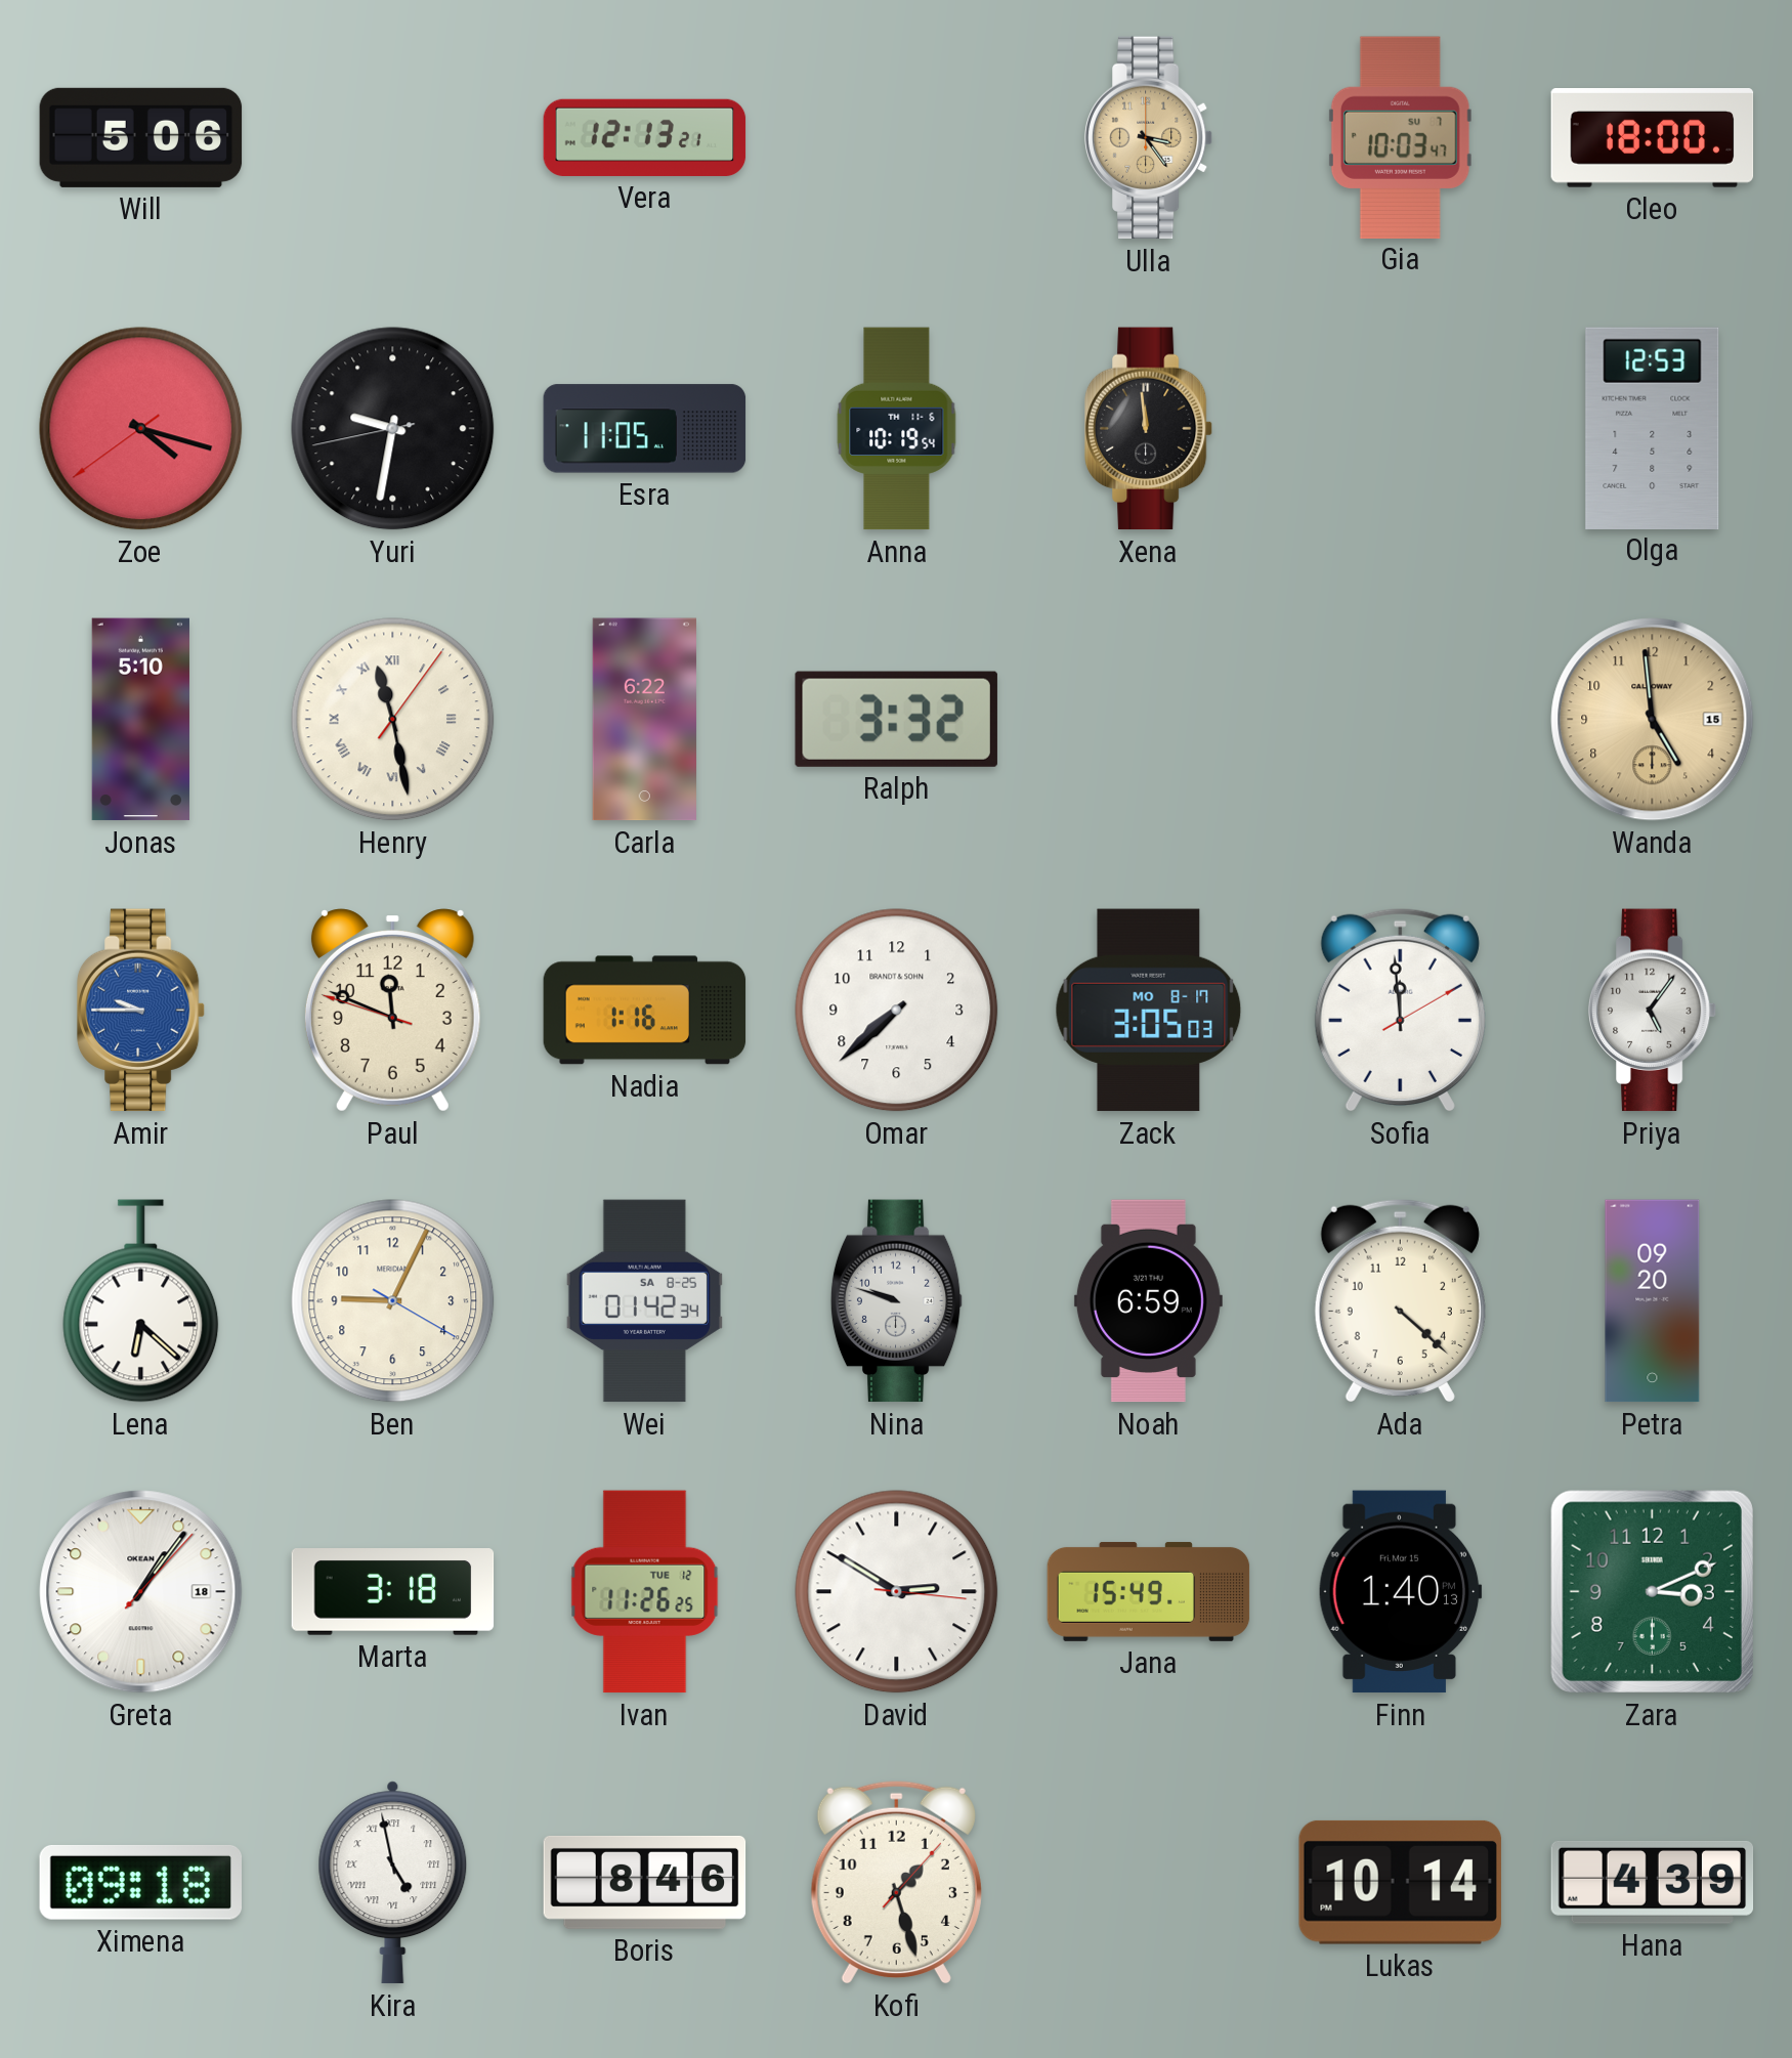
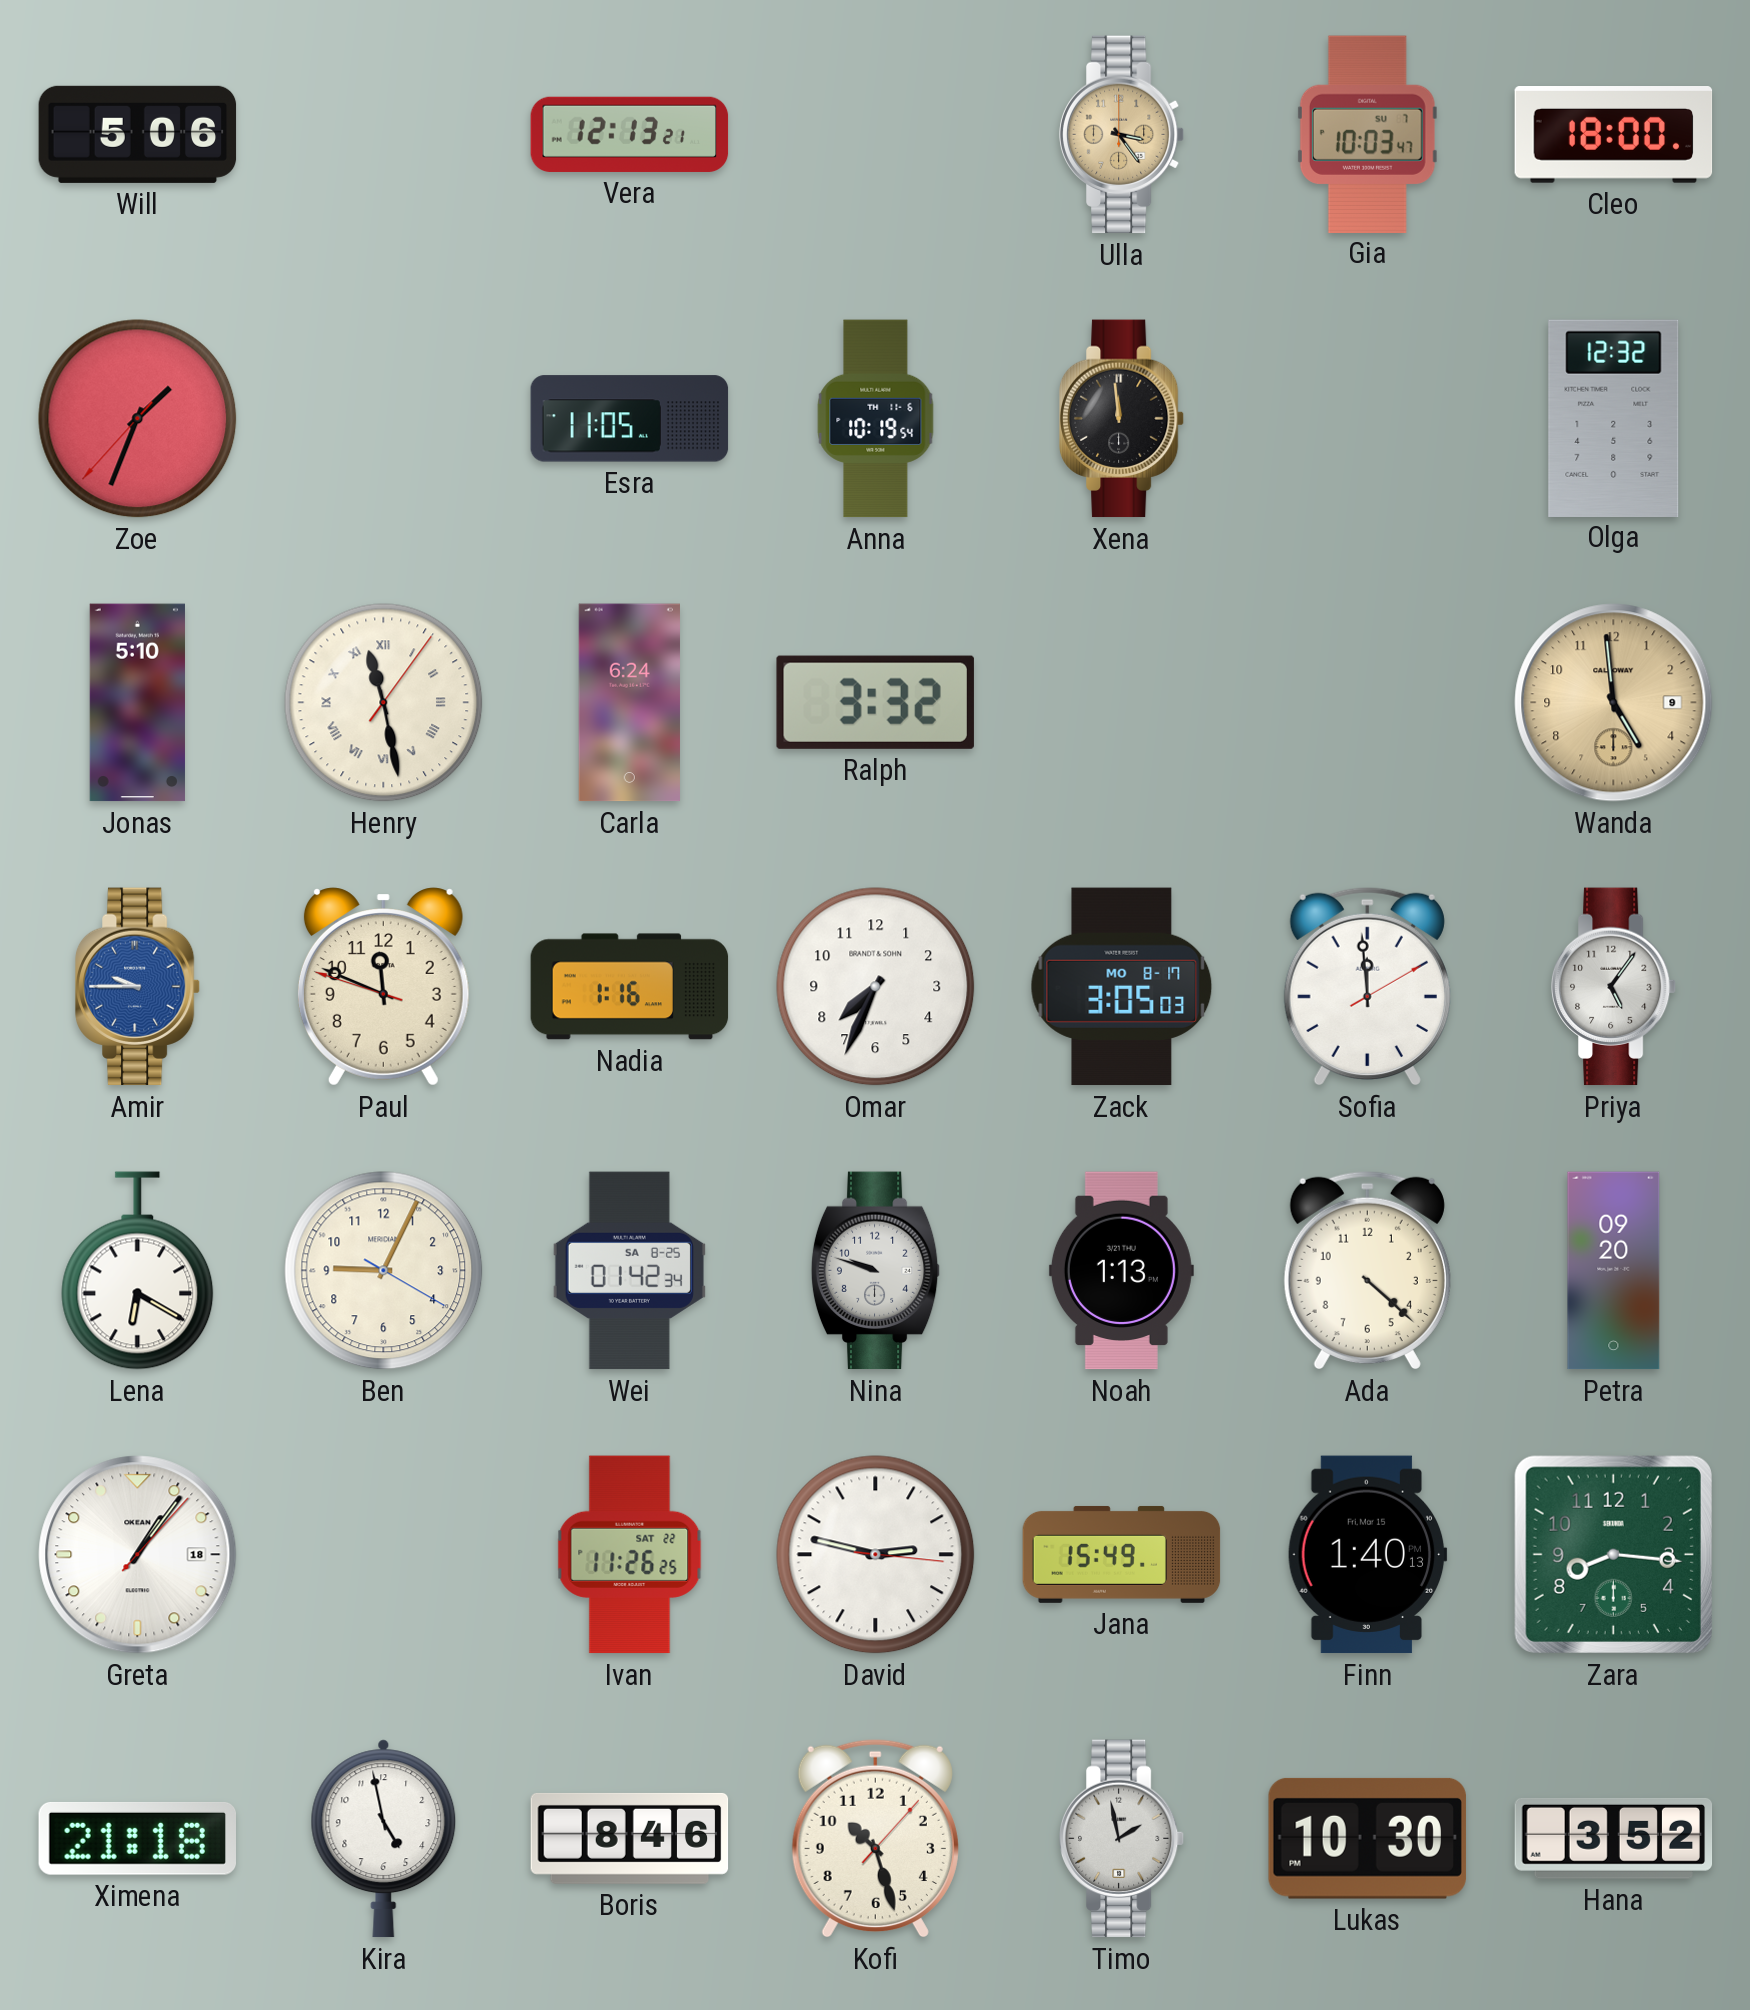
Zoe: 4:17 -> 1:33
Yuri: 9:31 -> none
Olga: 12:53 -> 12:32
Carla: 6:22 -> 6:24
Wanda date: 15 -> 9
Omar: 7:38 -> 7:34
Lena: 6:22 -> 6:20
Noah: 6:59 -> 1:13
Marta: 3:18 -> none
Ivan date: TUE 12 -> SAT 22
David: 2:50 -> 2:47
Zara: 3:11 -> 8:16
Ximena: 09:18 -> 21:18
Kira numerals: Roman -> Arabic
Kofi: 1:27 -> 10:27
Timo: none -> 1:58
Lukas: 10:14 -> 10:30
Hana: 4:39 -> 3:52
